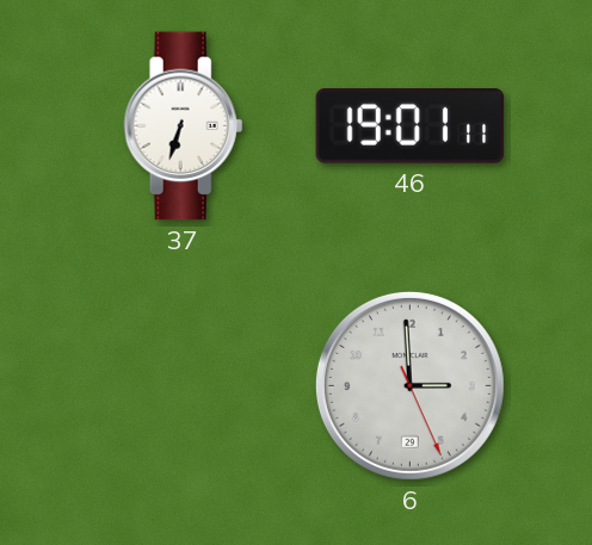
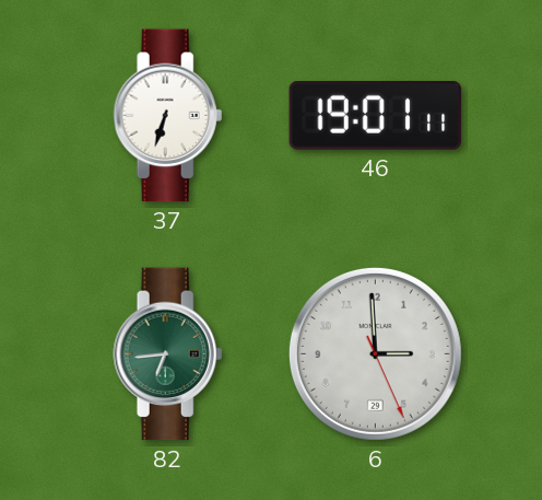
82: none -> 6:44
